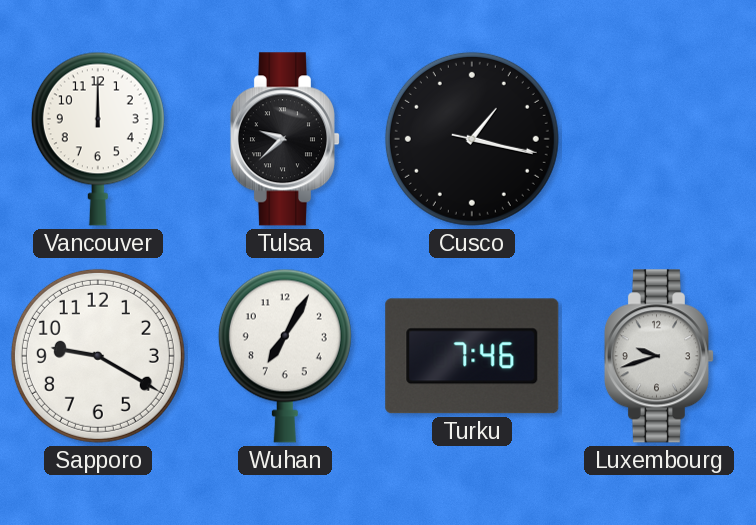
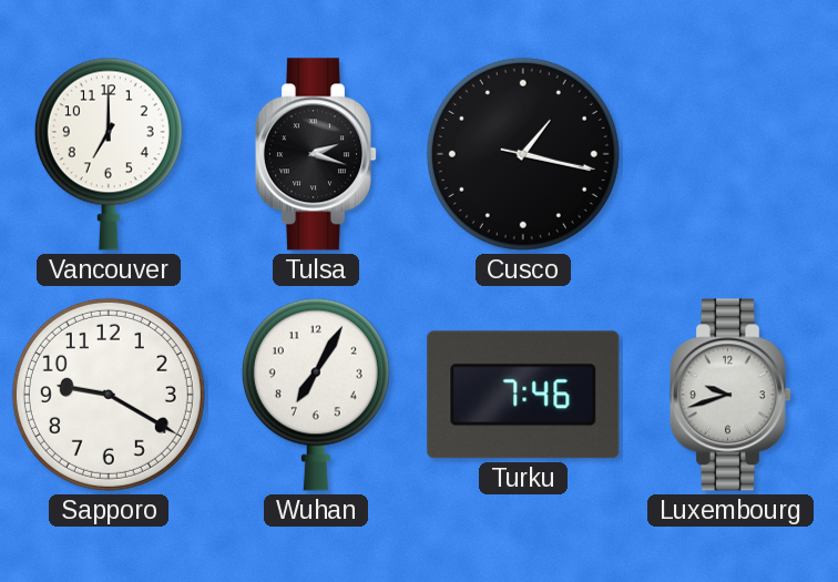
Vancouver: 12:00 -> 7:00
Tulsa: 9:38 -> 2:18
